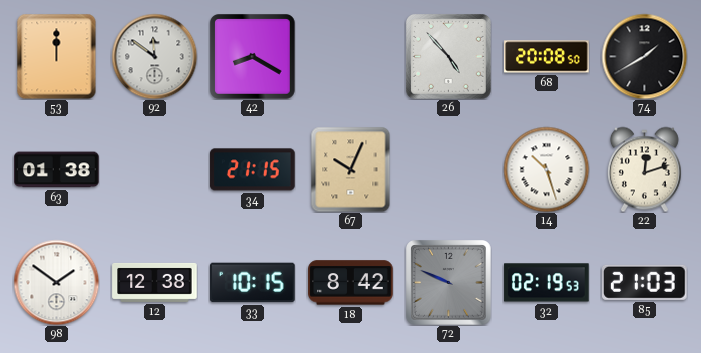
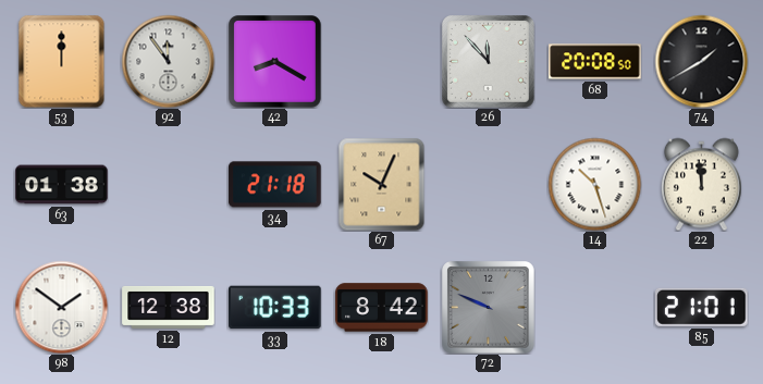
92: 11:51 -> 11:54
26: 4:53 -> 11:53
34: 21:15 -> 21:18
22: 12:12 -> 11:59
33: 10:15 -> 10:33
32: 02:19 -> none
85: 21:03 -> 21:01
